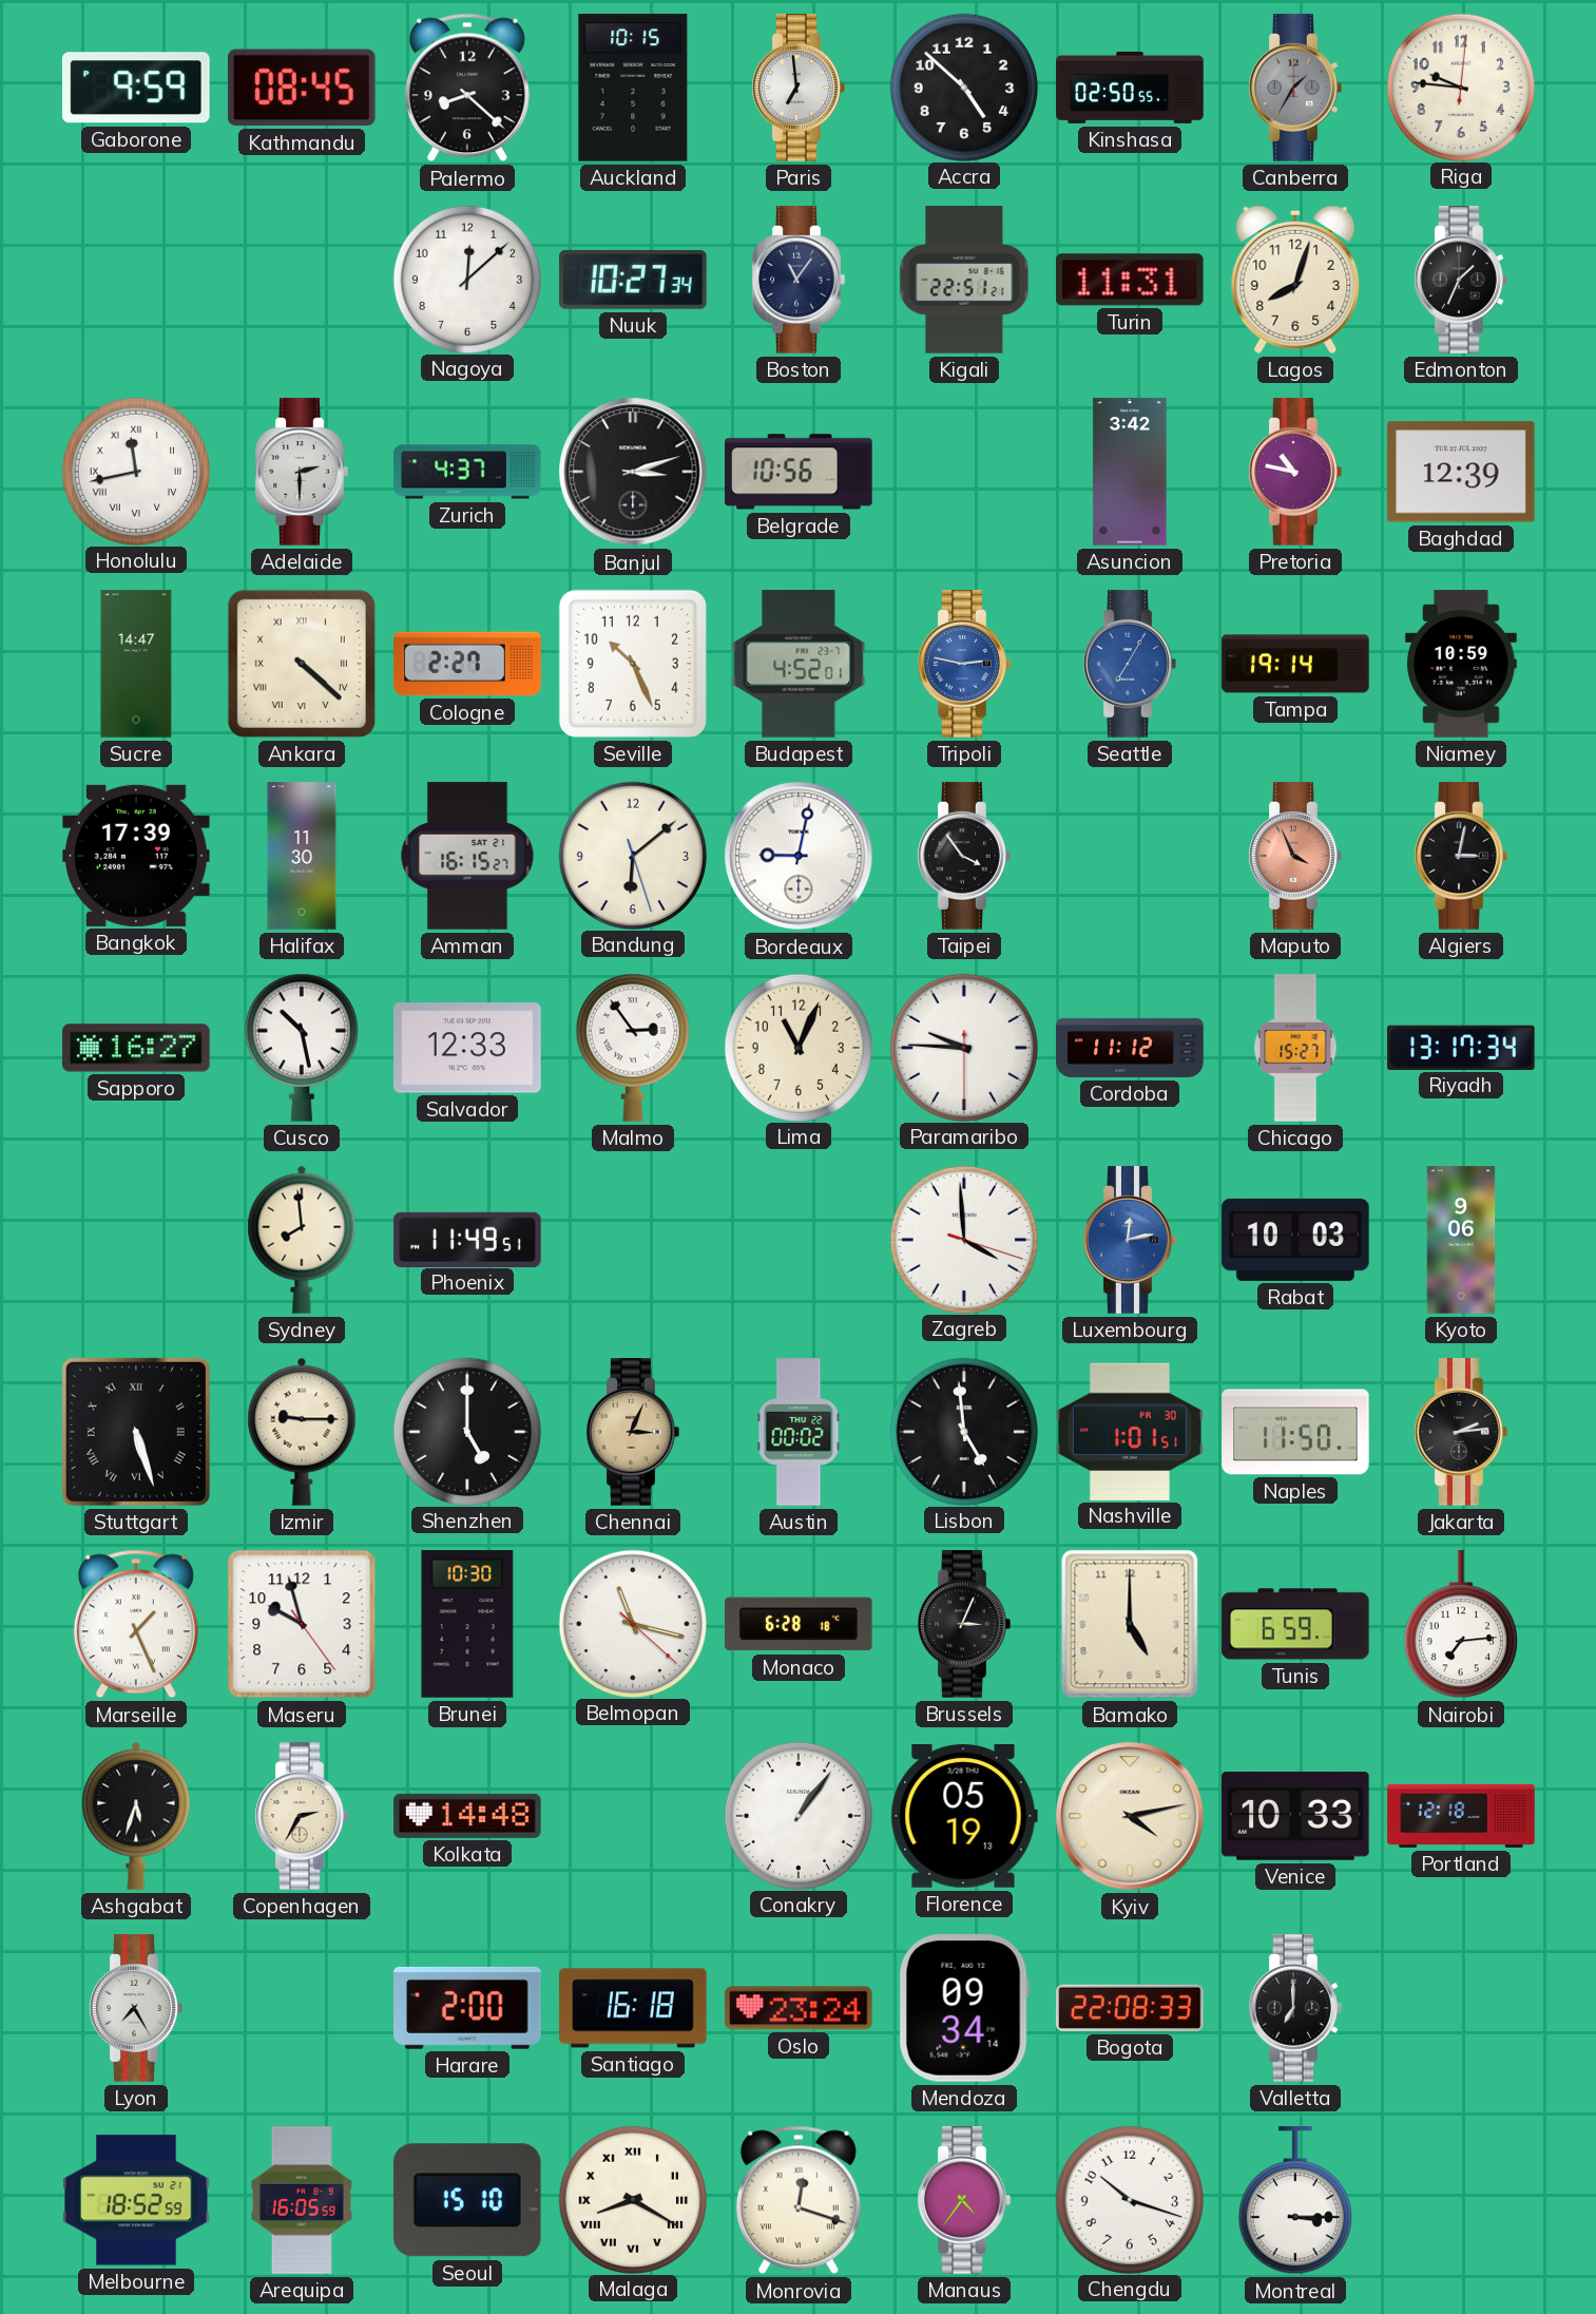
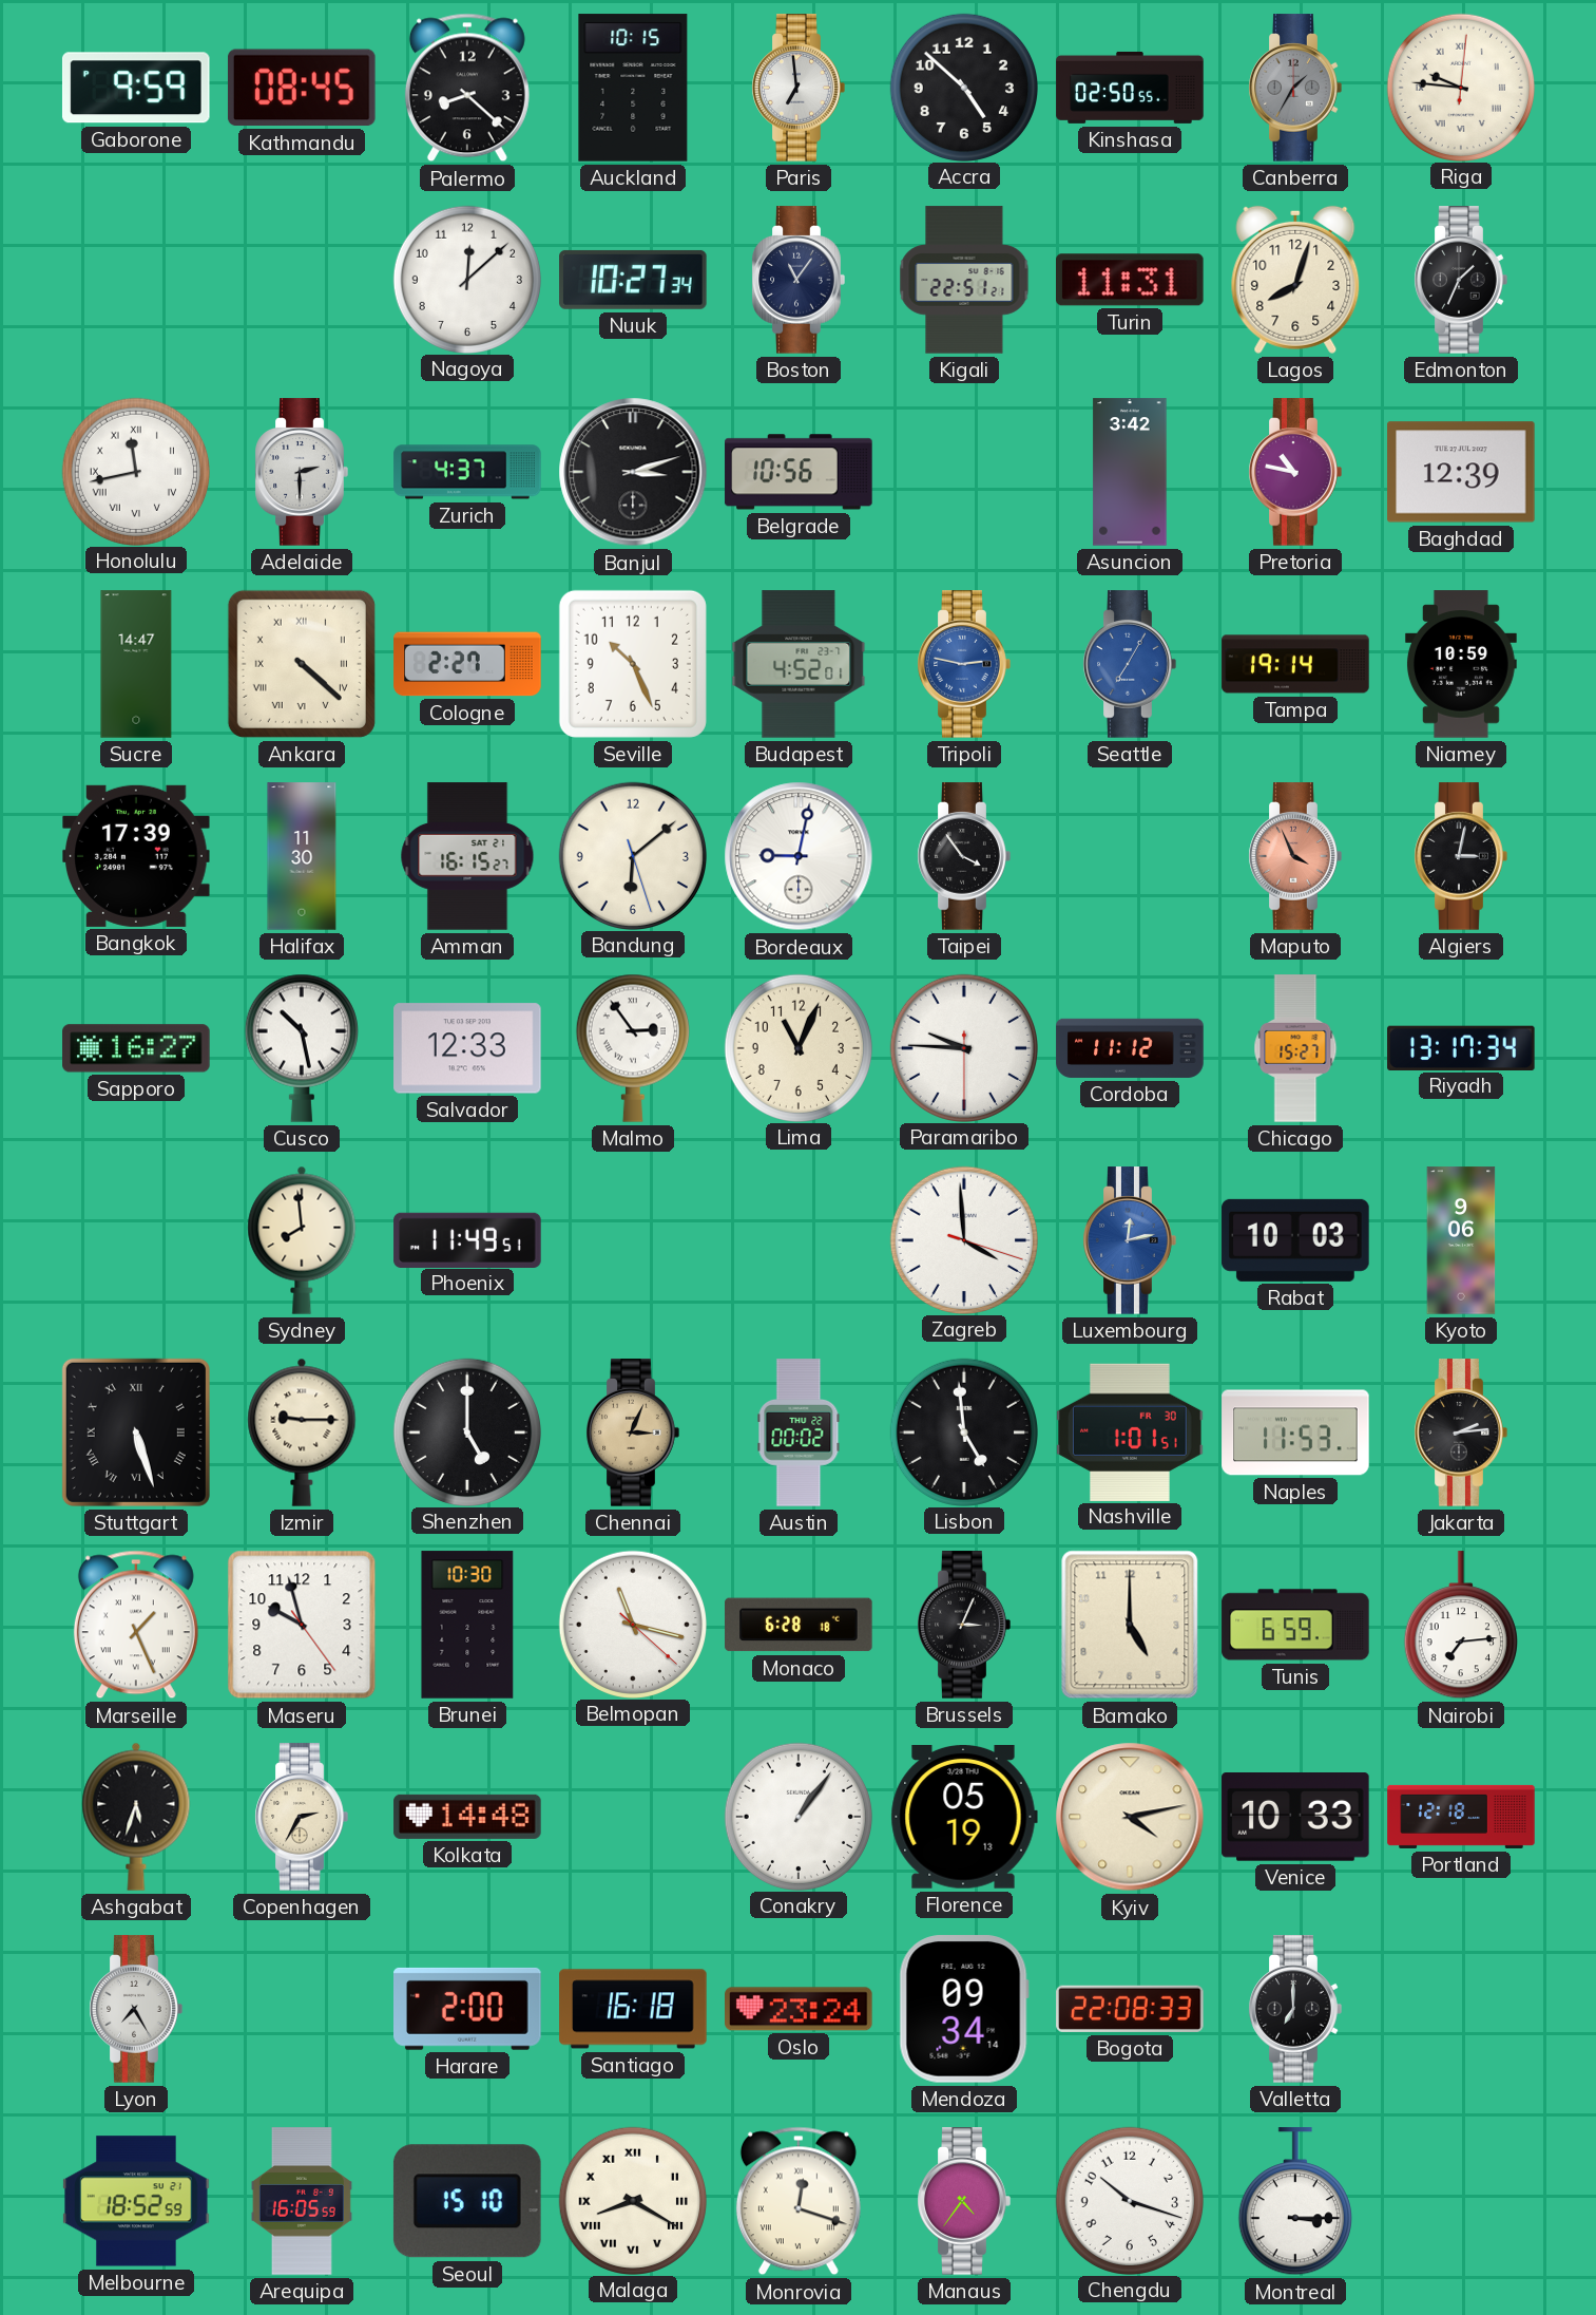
Riga numerals: Arabic -> Roman
Naples: 11:50 -> 11:53
